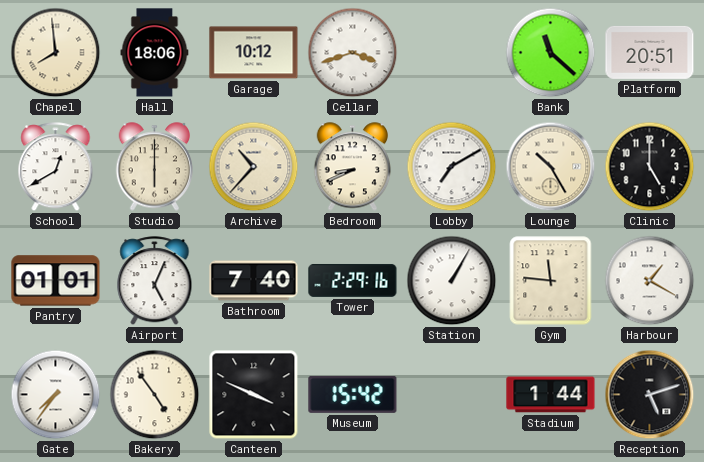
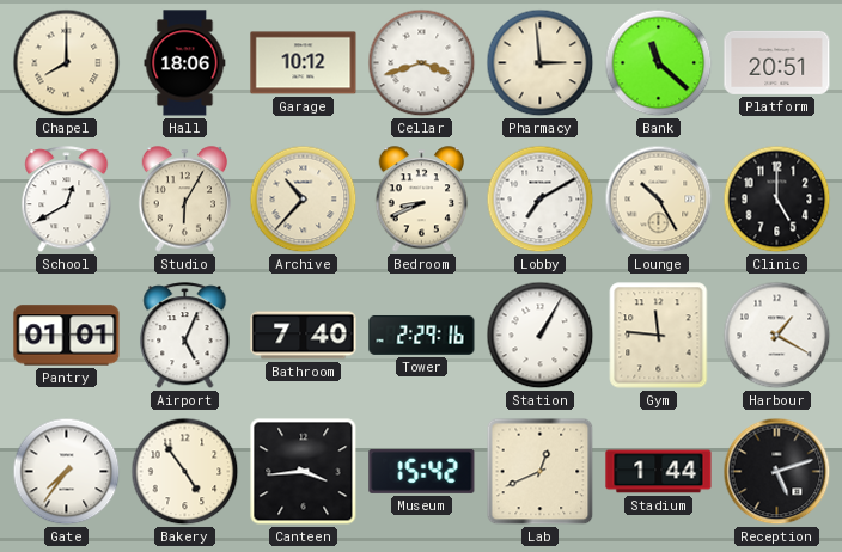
Chapel: 7:59 -> 8:00
Pharmacy: none -> 2:59
Studio: 6:00 -> 6:05
Canteen: 3:49 -> 3:44
Lab: none -> 12:41
